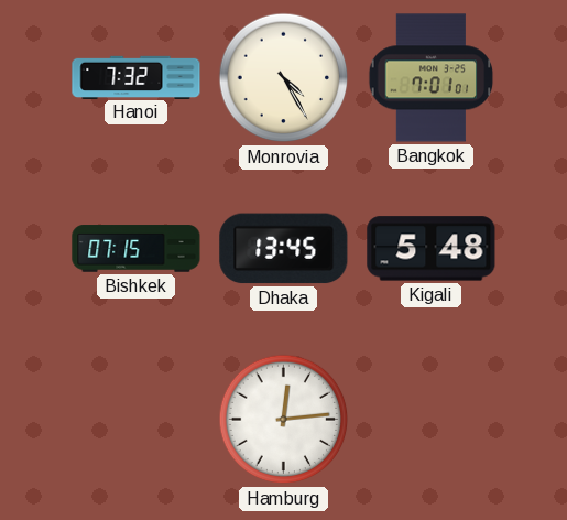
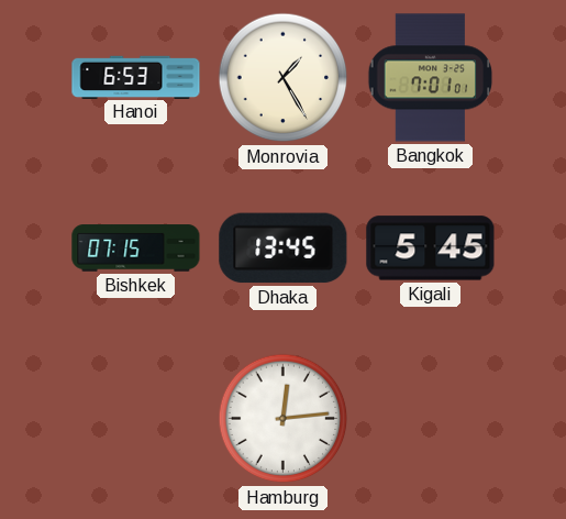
Hanoi: 7:32 -> 6:53
Monrovia: 4:25 -> 1:25
Kigali: 5:48 -> 5:45
